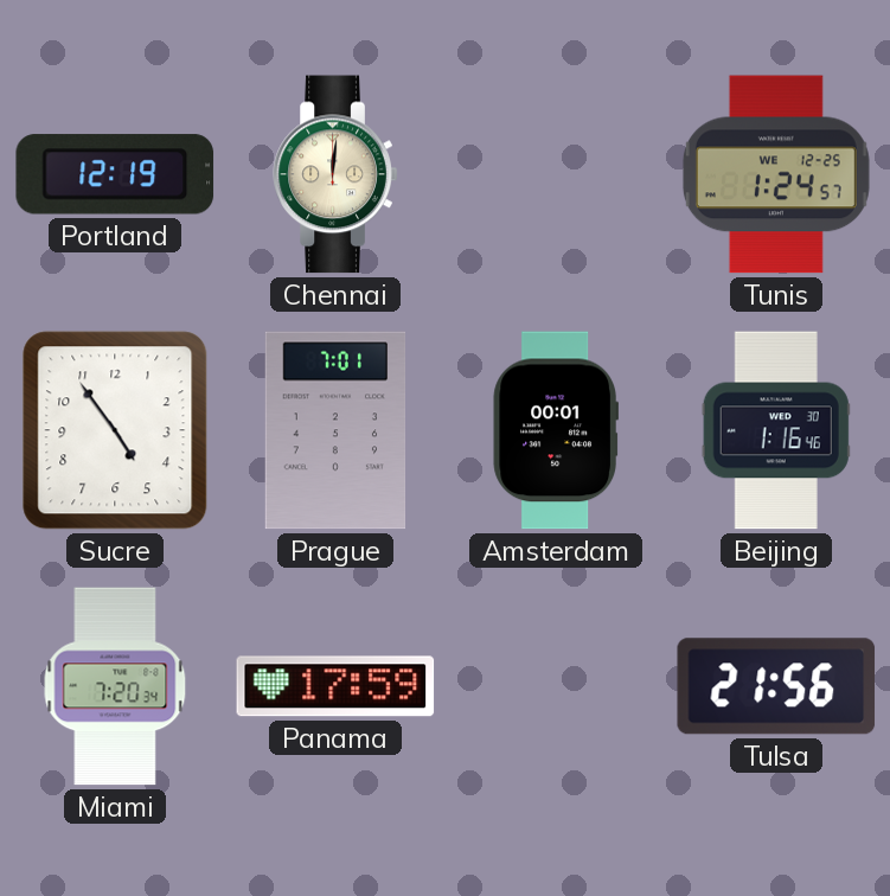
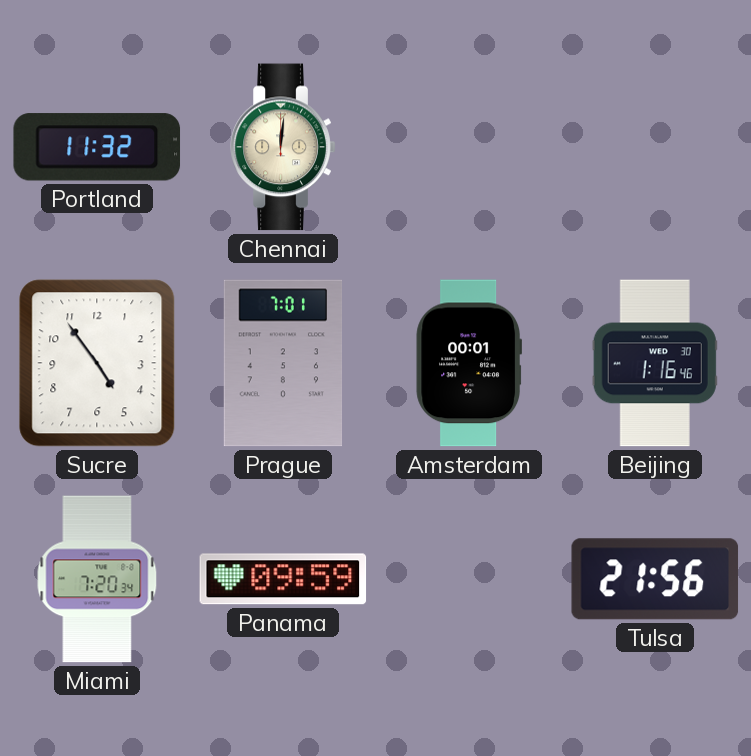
Portland: 12:19 -> 11:32
Tunis: 1:24 -> none
Panama: 17:59 -> 09:59
